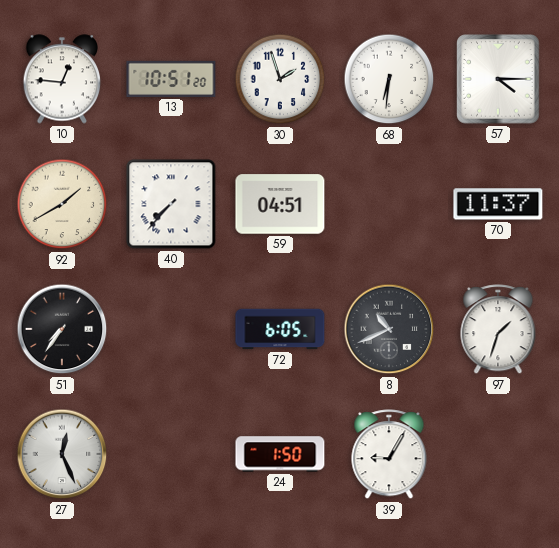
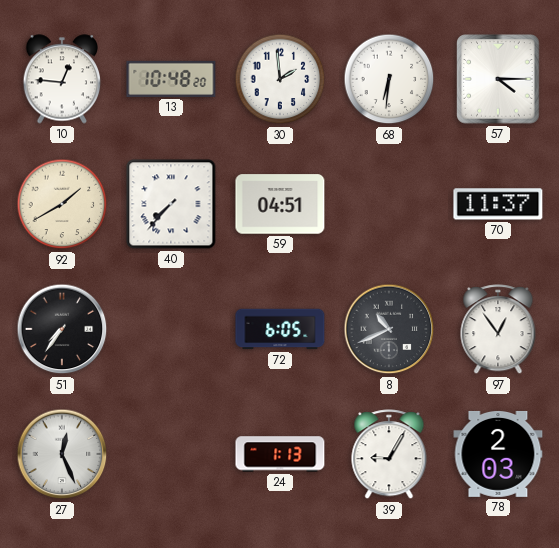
13: 10:51 -> 10:48
30: 1:57 -> 1:59
97: 1:33 -> 12:54
24: 1:50 -> 1:13
78: none -> 2:03
